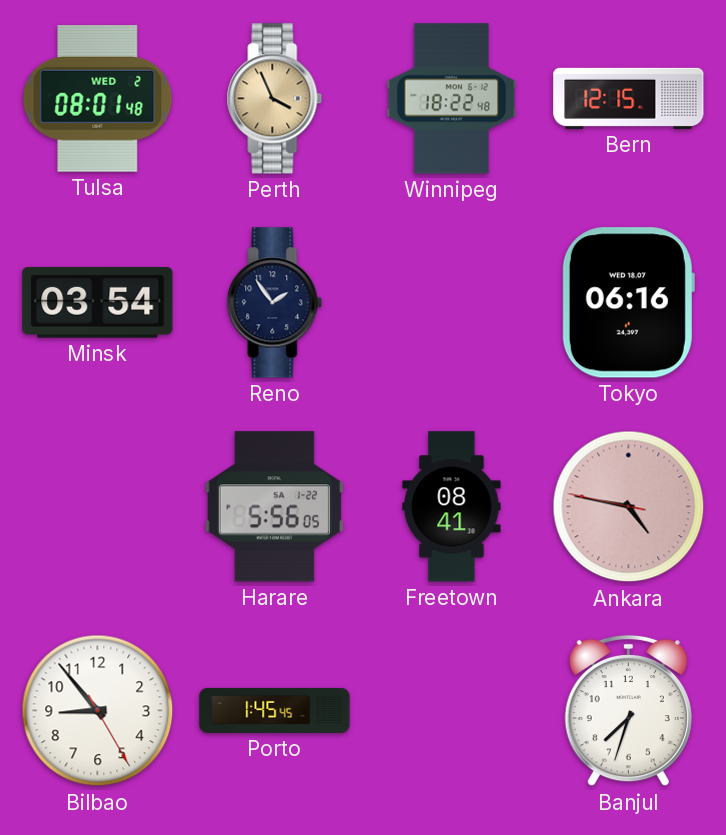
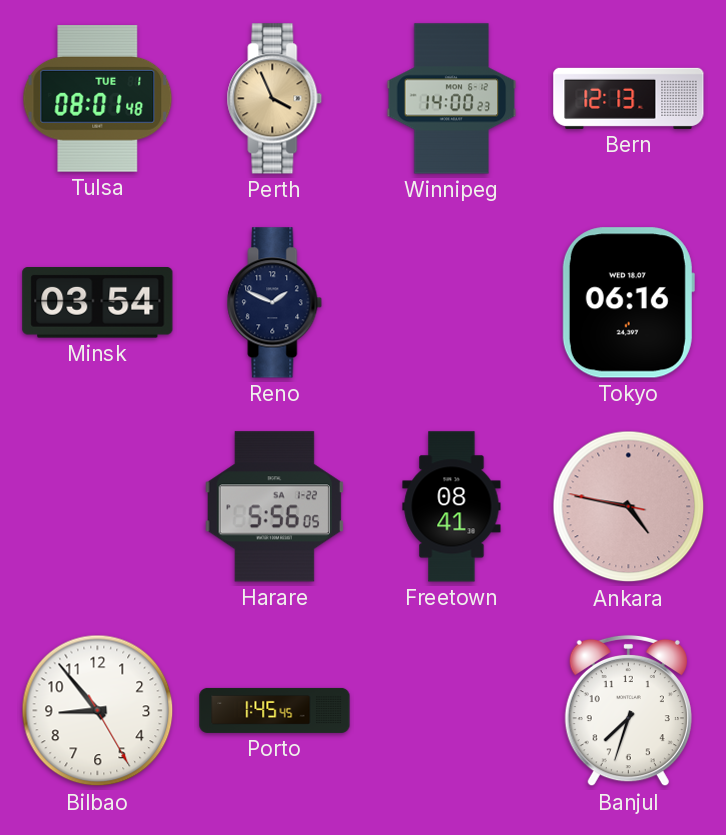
Tulsa date: WED 2 -> TUE 1
Winnipeg: 18:22 -> 14:00
Bern: 12:15 -> 12:13
Reno: 1:54 -> 1:49
